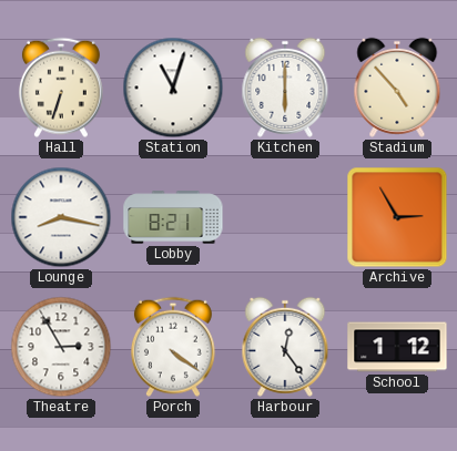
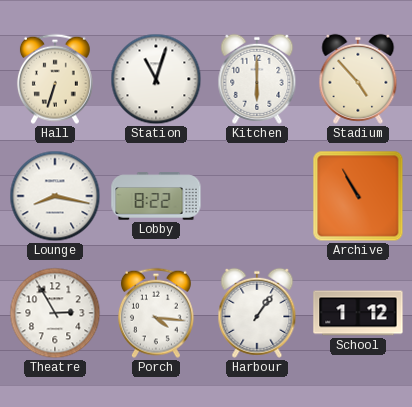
Lobby: 8:21 -> 8:22
Archive: 2:55 -> 10:55
Porch: 4:21 -> 4:16
Harbour: 12:24 -> 1:06
